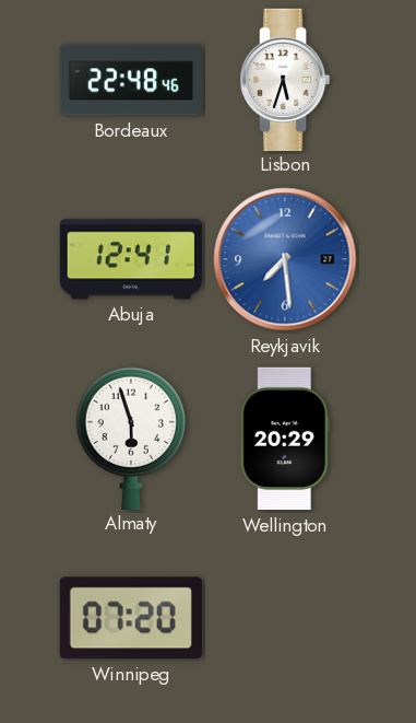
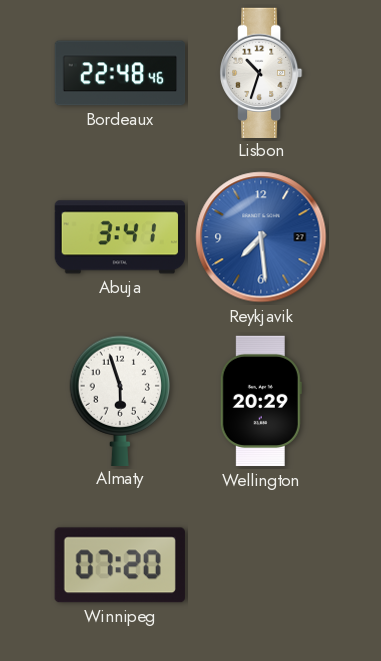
Lisbon: 5:33 -> 10:33
Abuja: 12:41 -> 3:41
